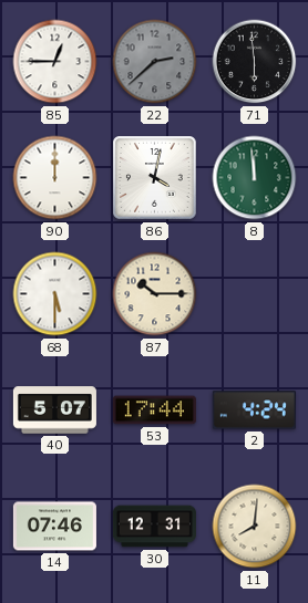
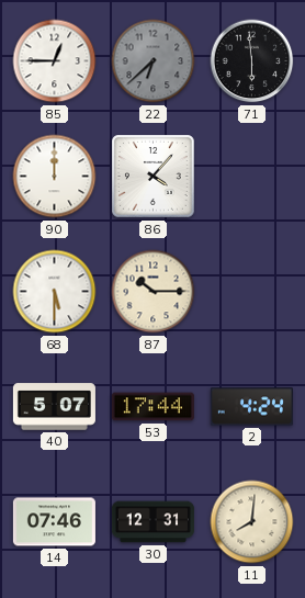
22: 2:38 -> 6:38
86: 4:02 -> 4:07
8: 11:59 -> none
